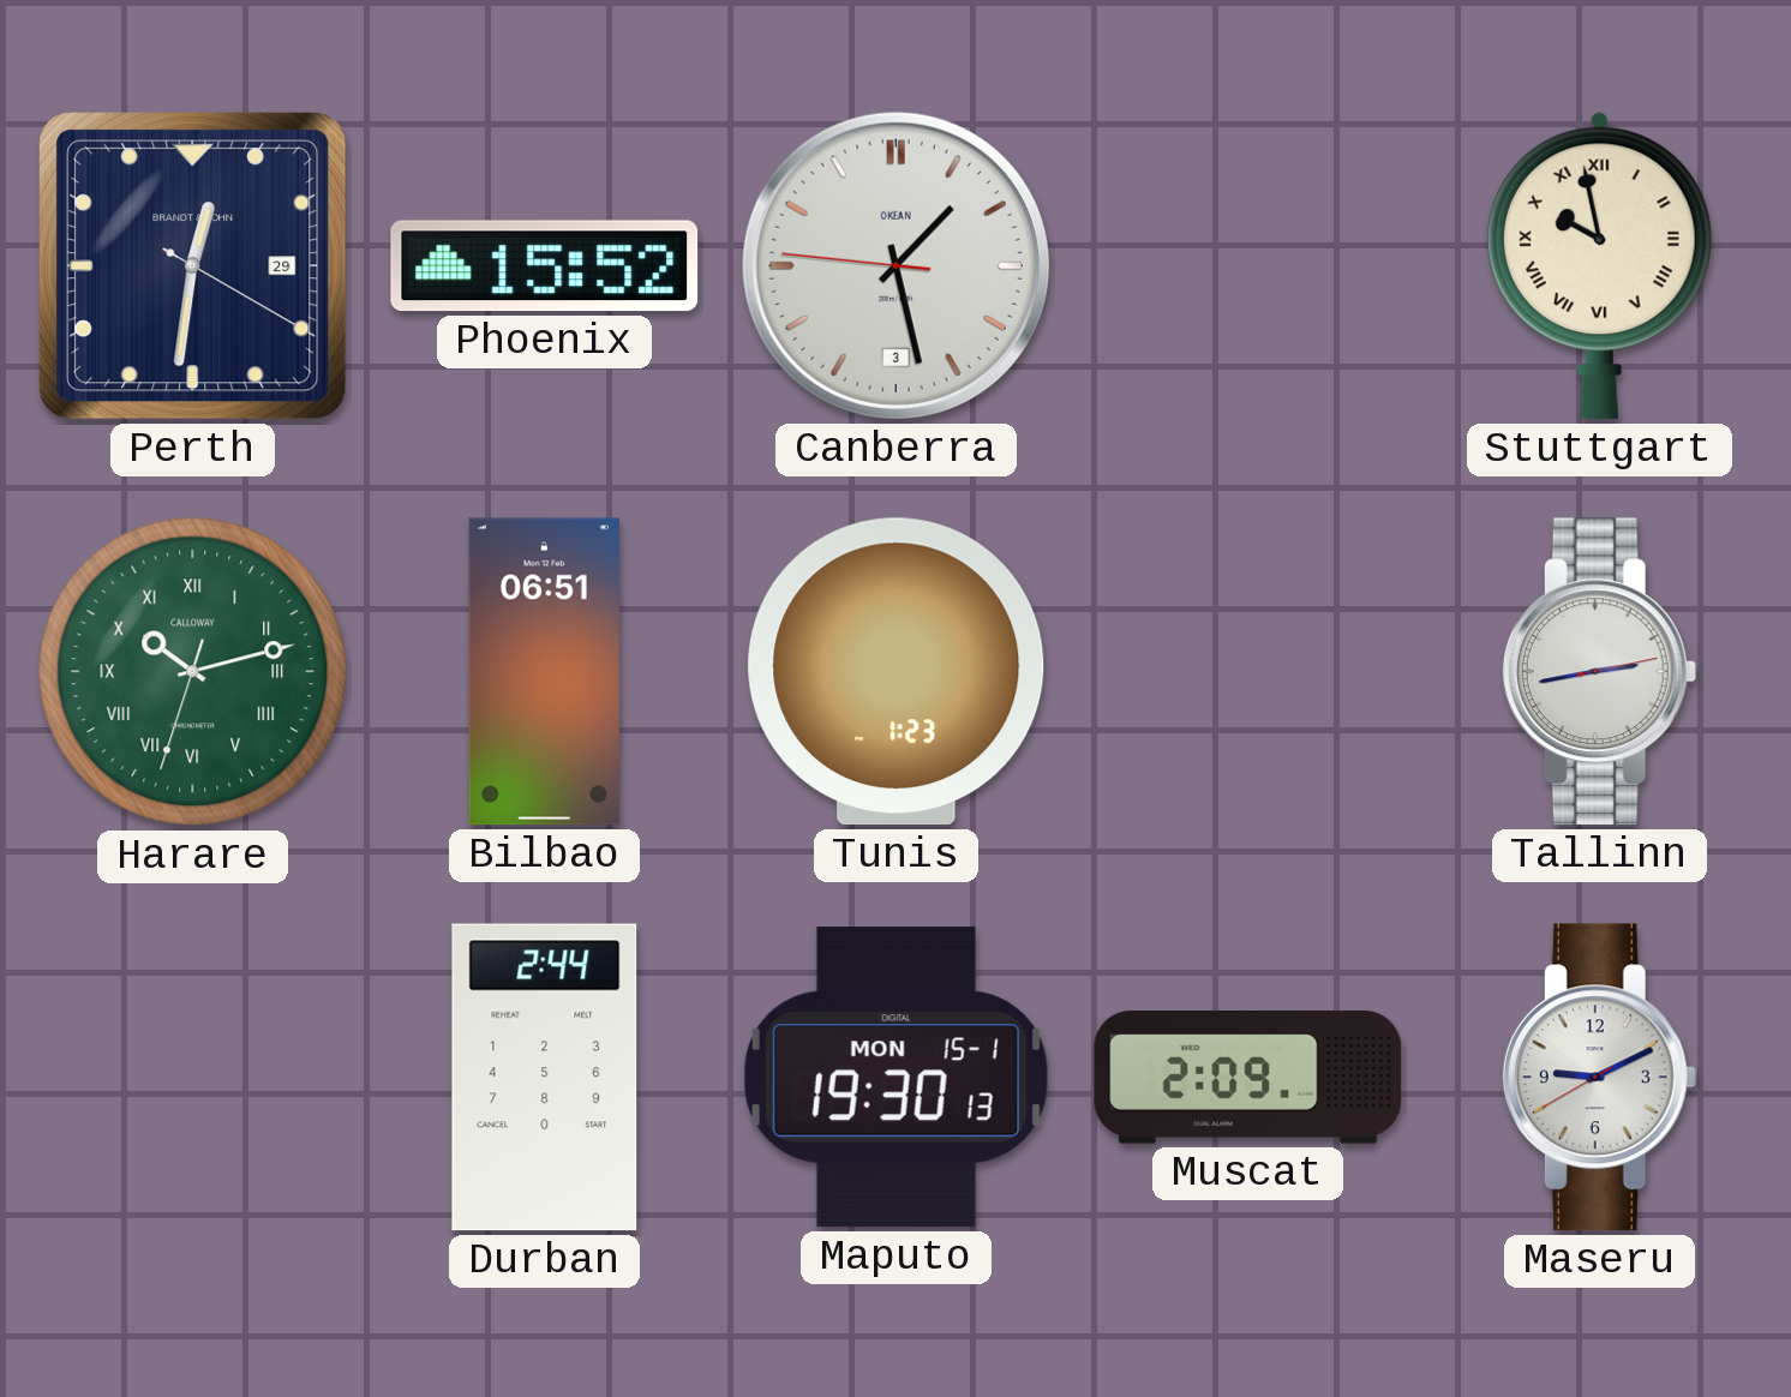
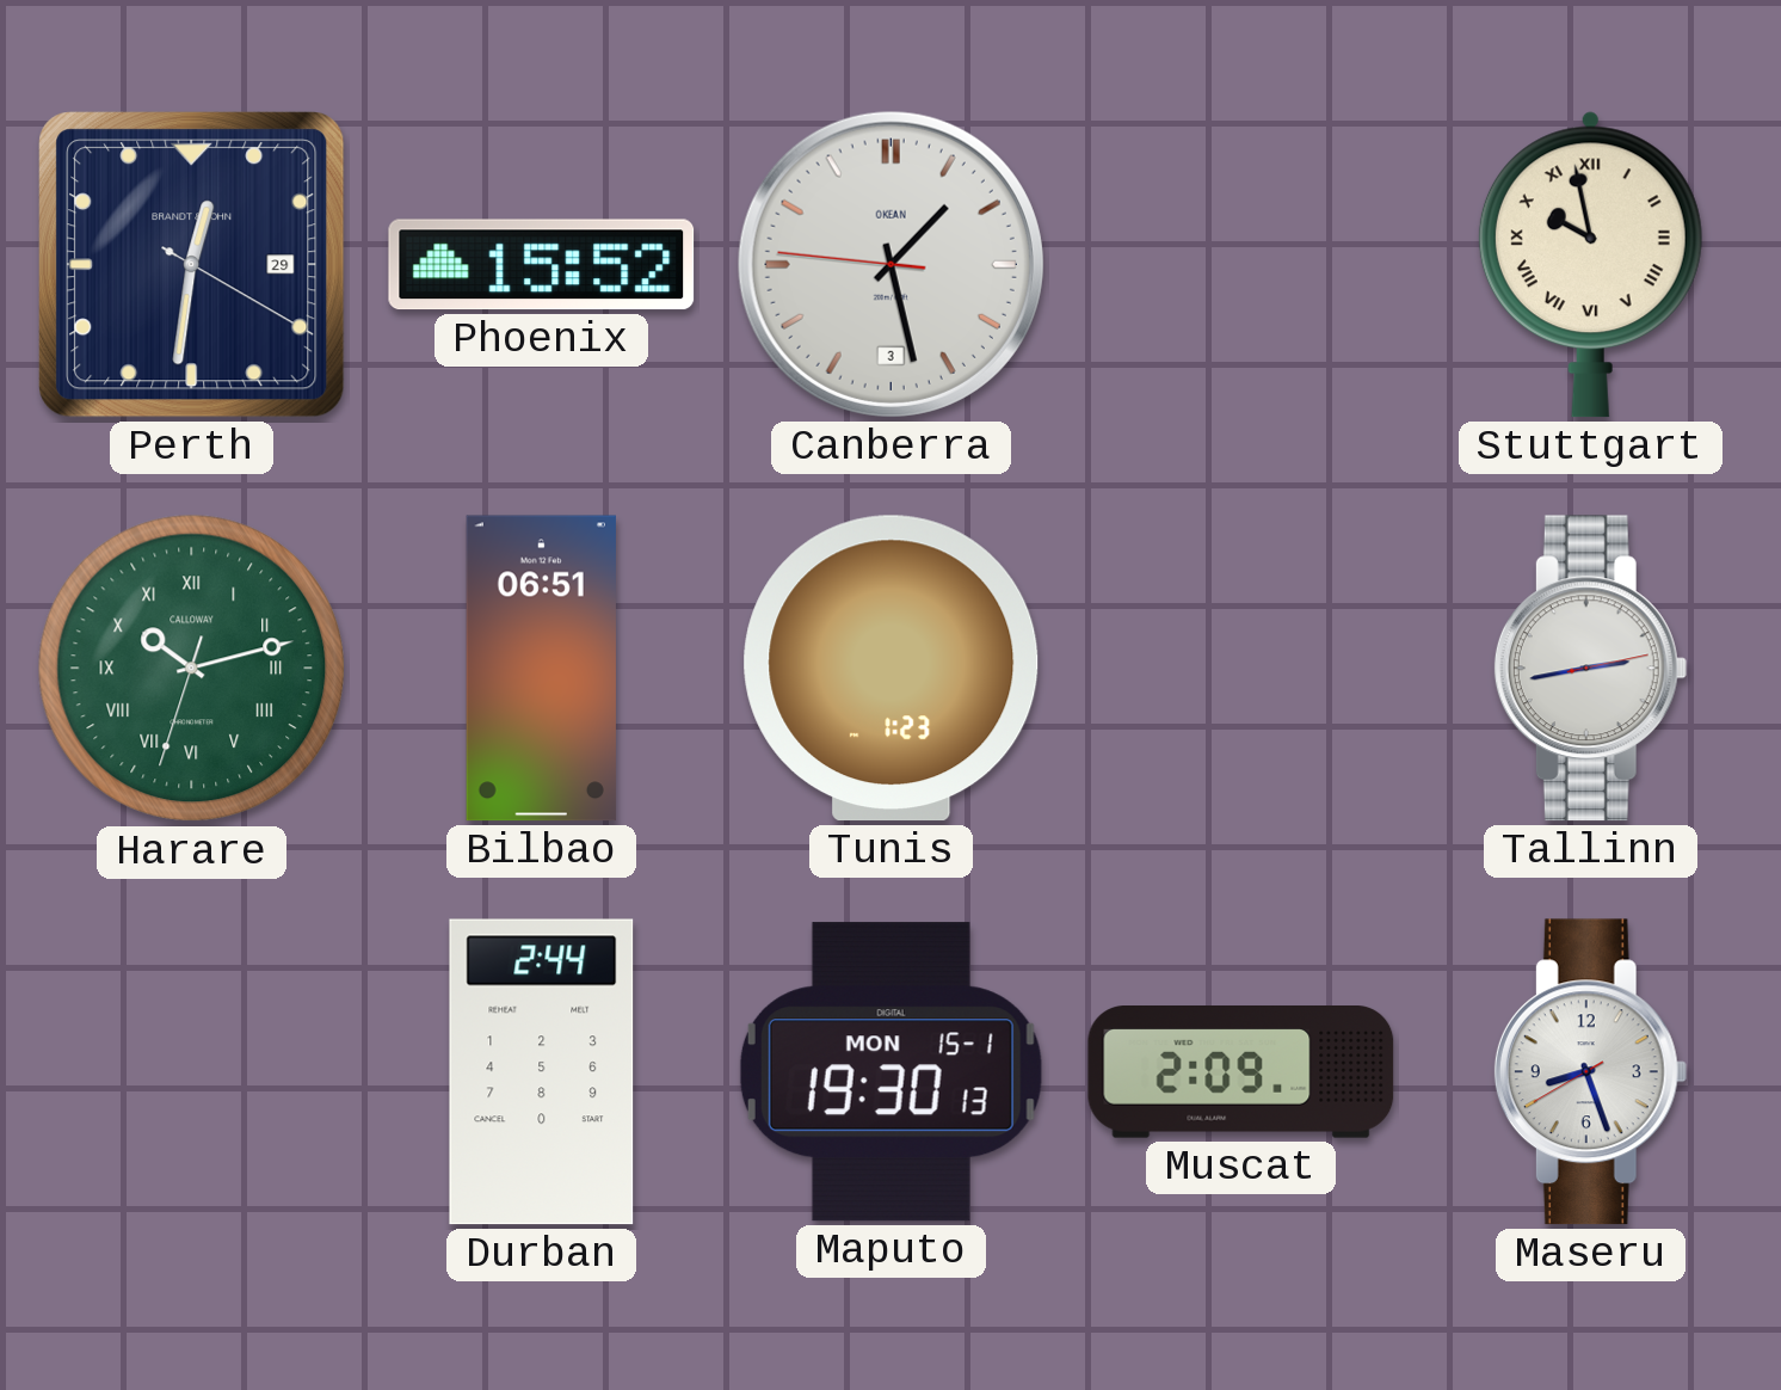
Maseru: 9:10 -> 8:26
